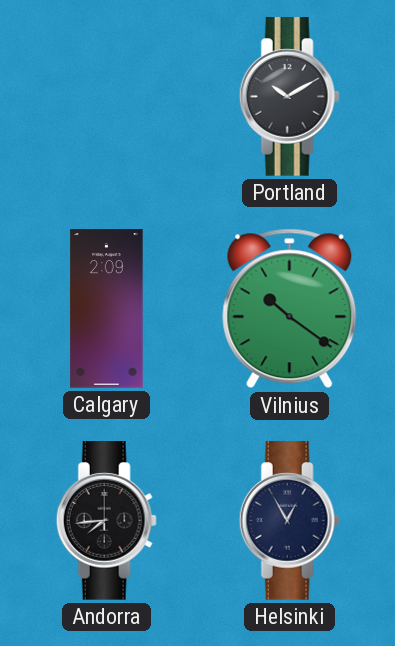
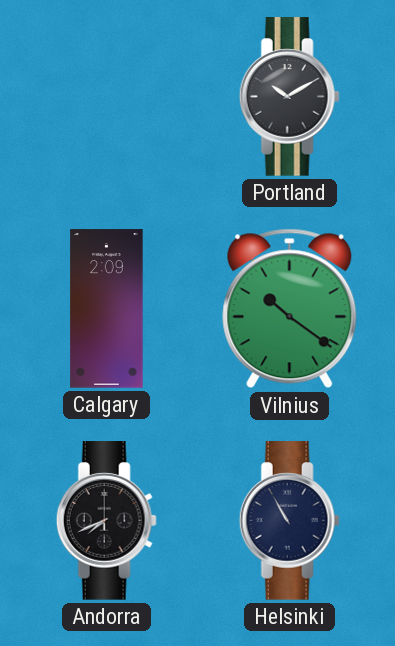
Andorra: 7:44 -> 7:41
Helsinki: 12:55 -> 10:55
